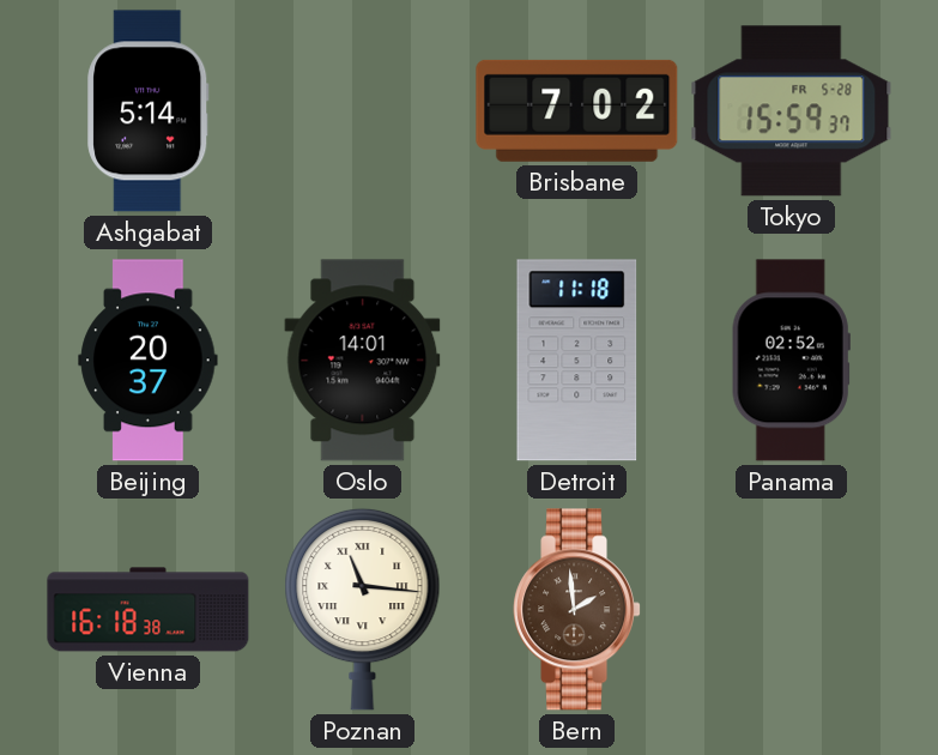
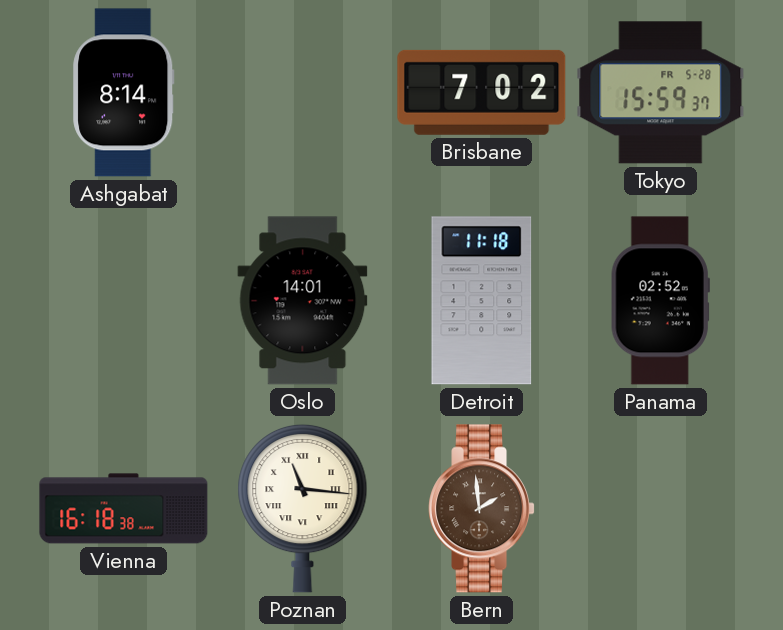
Ashgabat: 5:14 -> 8:14
Beijing: 20:37 -> none
